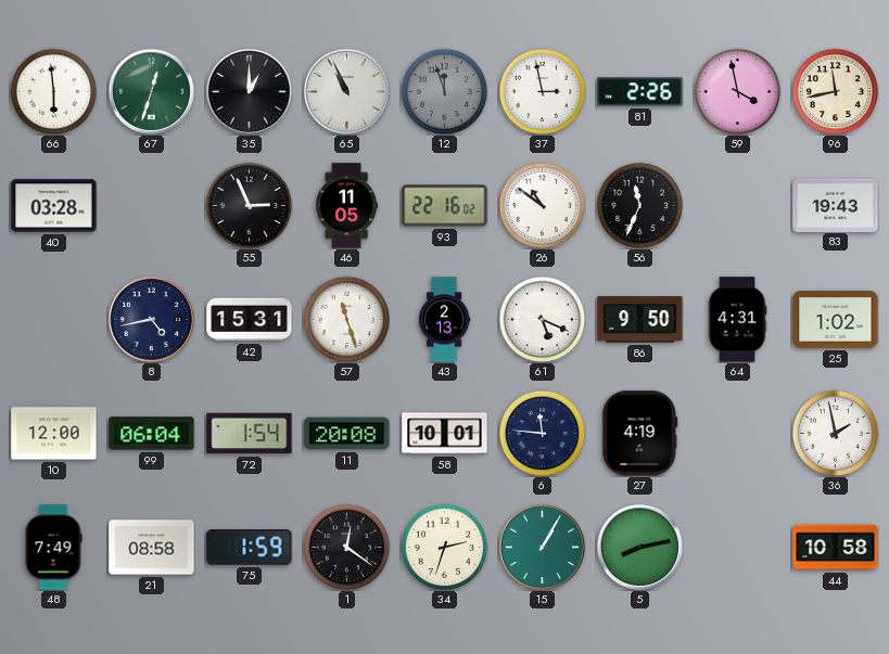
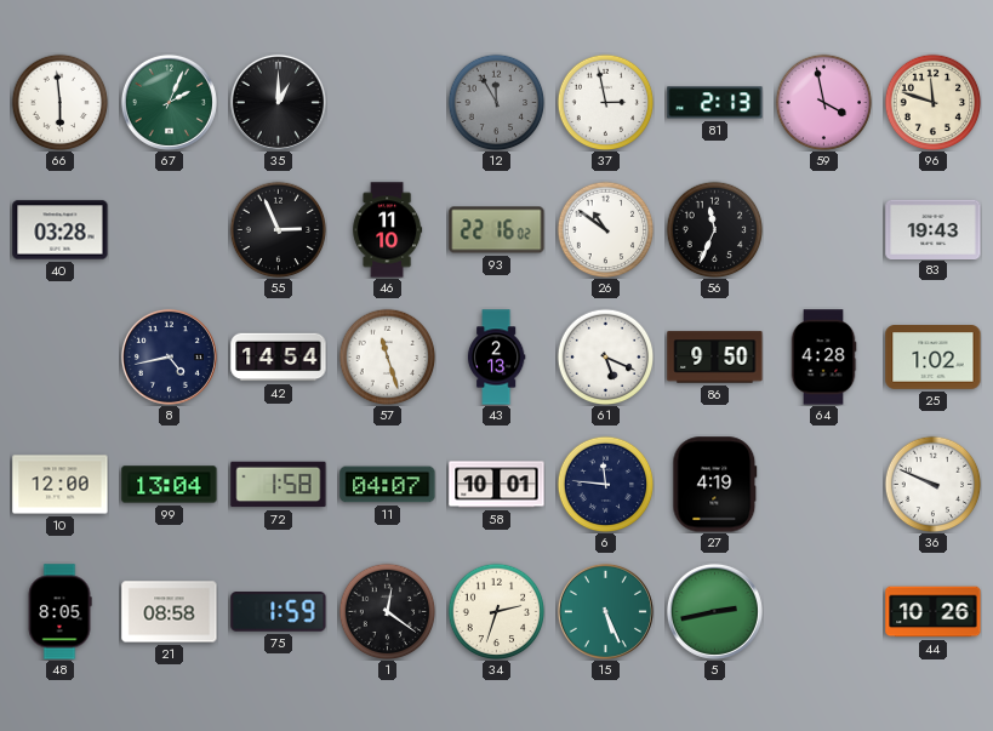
67: 12:33 -> 2:04
65: 10:56 -> none
12: 11:57 -> 11:55
81: 2:26 -> 2:13
96: 11:43 -> 11:48
46: 11:05 -> 11:10
42: 15:31 -> 14:54
64: 4:31 -> 4:28
99: 06:04 -> 13:04
72: 1:54 -> 1:58
11: 20:08 -> 04:07
36: 1:58 -> 9:49
48: 7:49 -> 8:05
15: 1:05 -> 5:26
5: 8:13 -> 2:43
44: 10:58 -> 10:26
